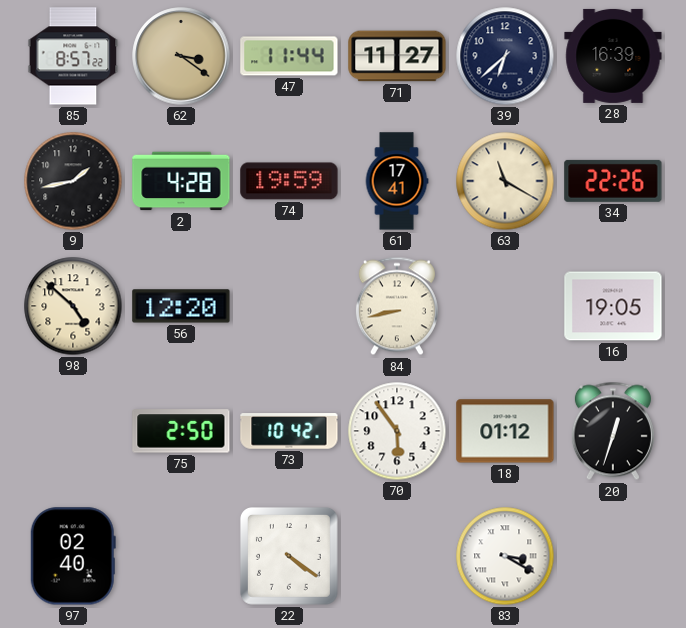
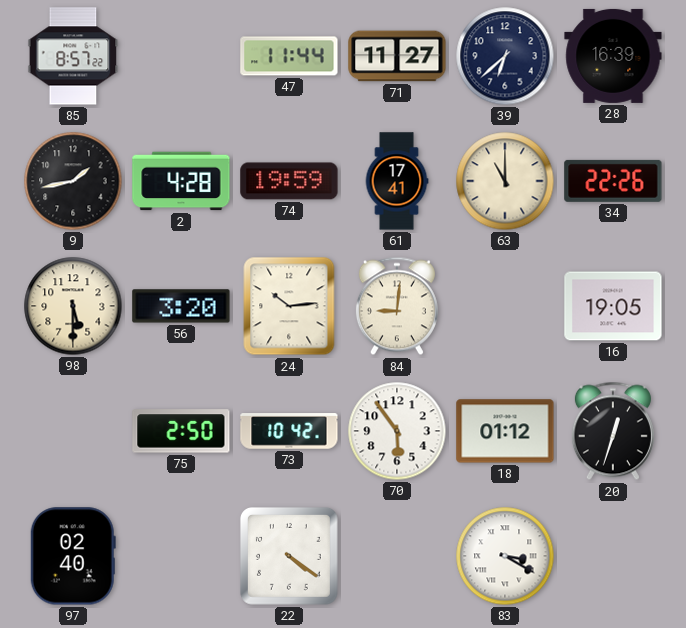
62: 3:21 -> none
63: 11:20 -> 11:00
98: 4:52 -> 5:30
56: 12:20 -> 3:20
24: none -> 10:14
84: 8:43 -> 9:01
